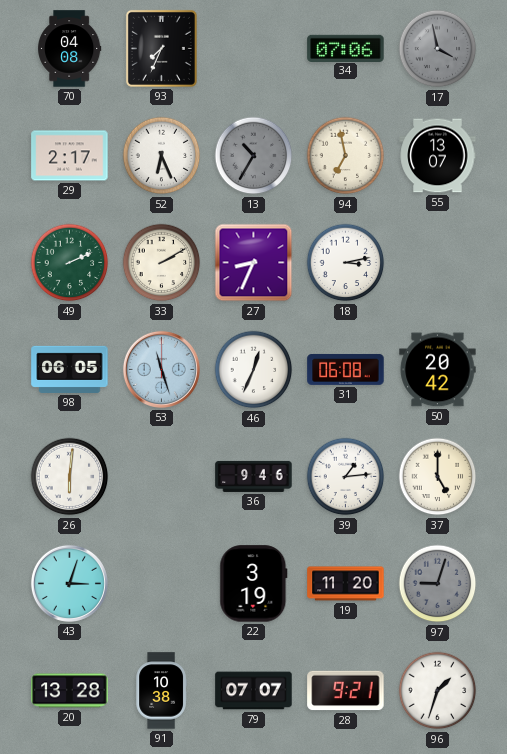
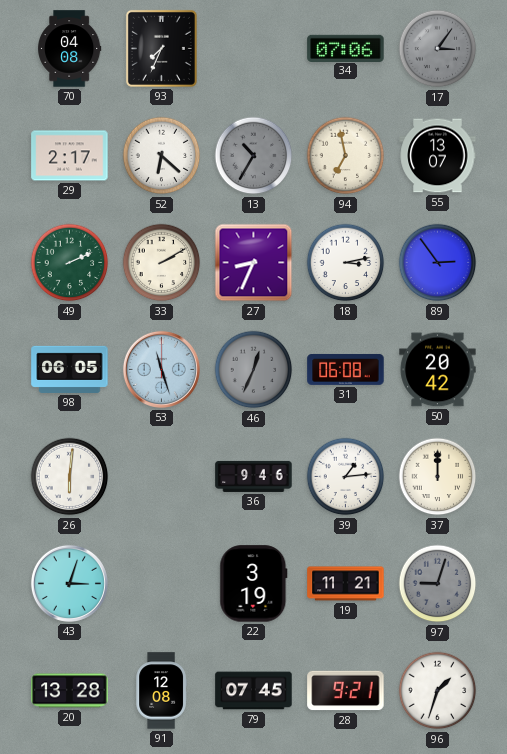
17: 3:58 -> 3:06
52: 6:26 -> 6:22
89: none -> 2:54
46 dial: white -> grey
37: 5:00 -> 12:00
19: 11:20 -> 11:21
91: 10:38 -> 12:08
79: 07:07 -> 07:45
